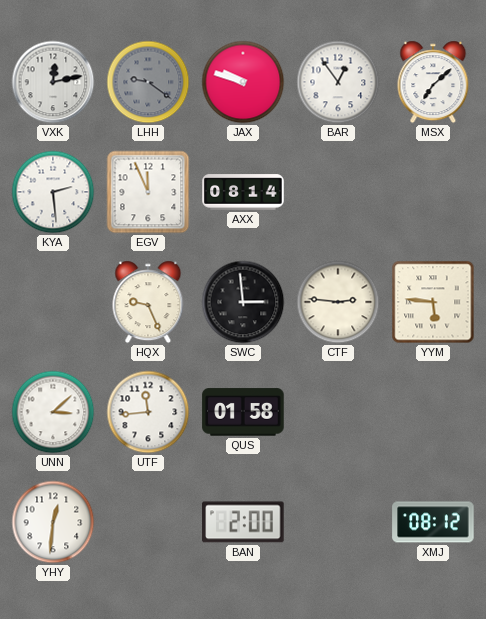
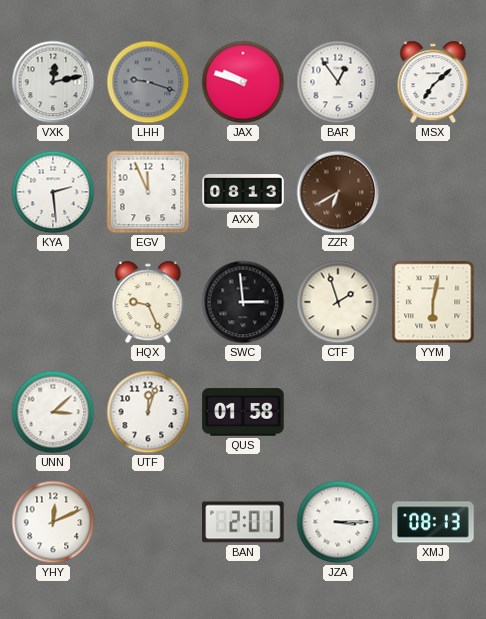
LHH: 9:21 -> 9:18
AXX: 08:14 -> 08:13
ZZR: none -> 6:40
CTF: 2:46 -> 1:57
YYM: 5:46 -> 6:02
UTF: 11:44 -> 12:03
YHY: 12:31 -> 12:11
BAN: 2:00 -> 2:01
JZA: none -> 3:15
XMJ: 08:12 -> 08:13
